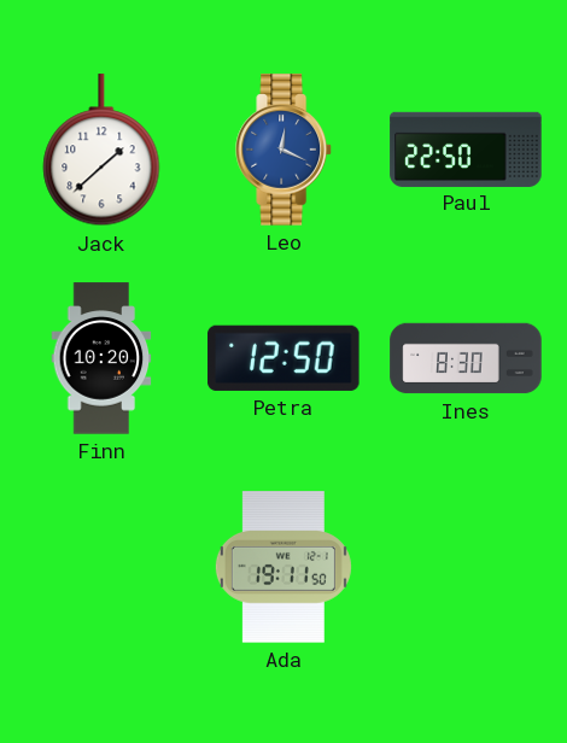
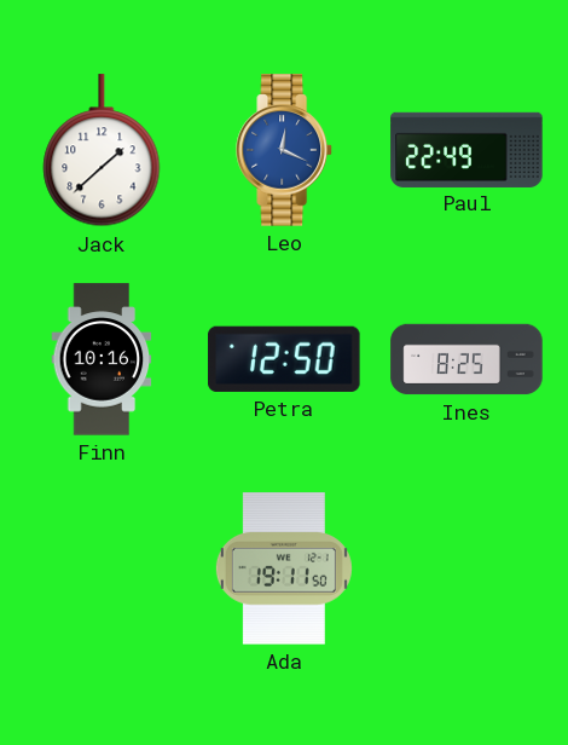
Paul: 22:50 -> 22:49
Finn: 10:20 -> 10:16
Ines: 8:30 -> 8:25
